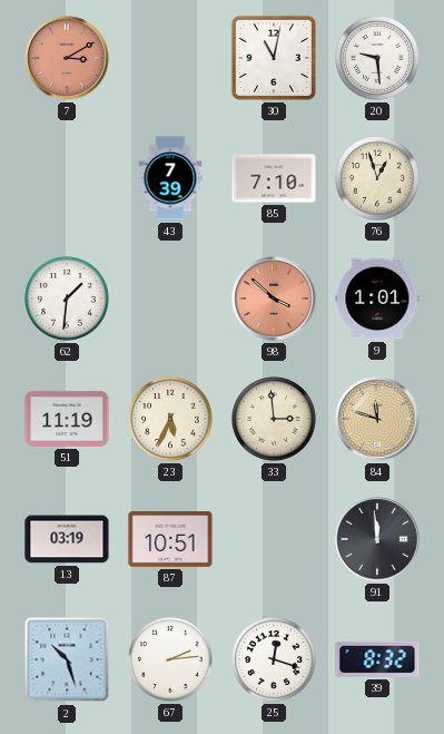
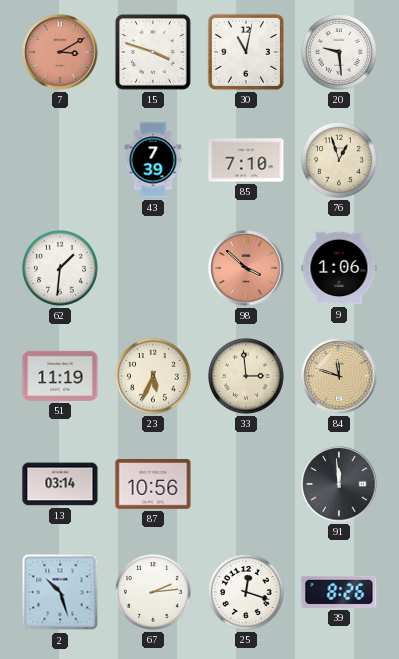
15: none -> 3:48
9: 1:01 -> 1:06
13: 03:19 -> 03:14
87: 10:51 -> 10:56
39: 8:32 -> 8:26
